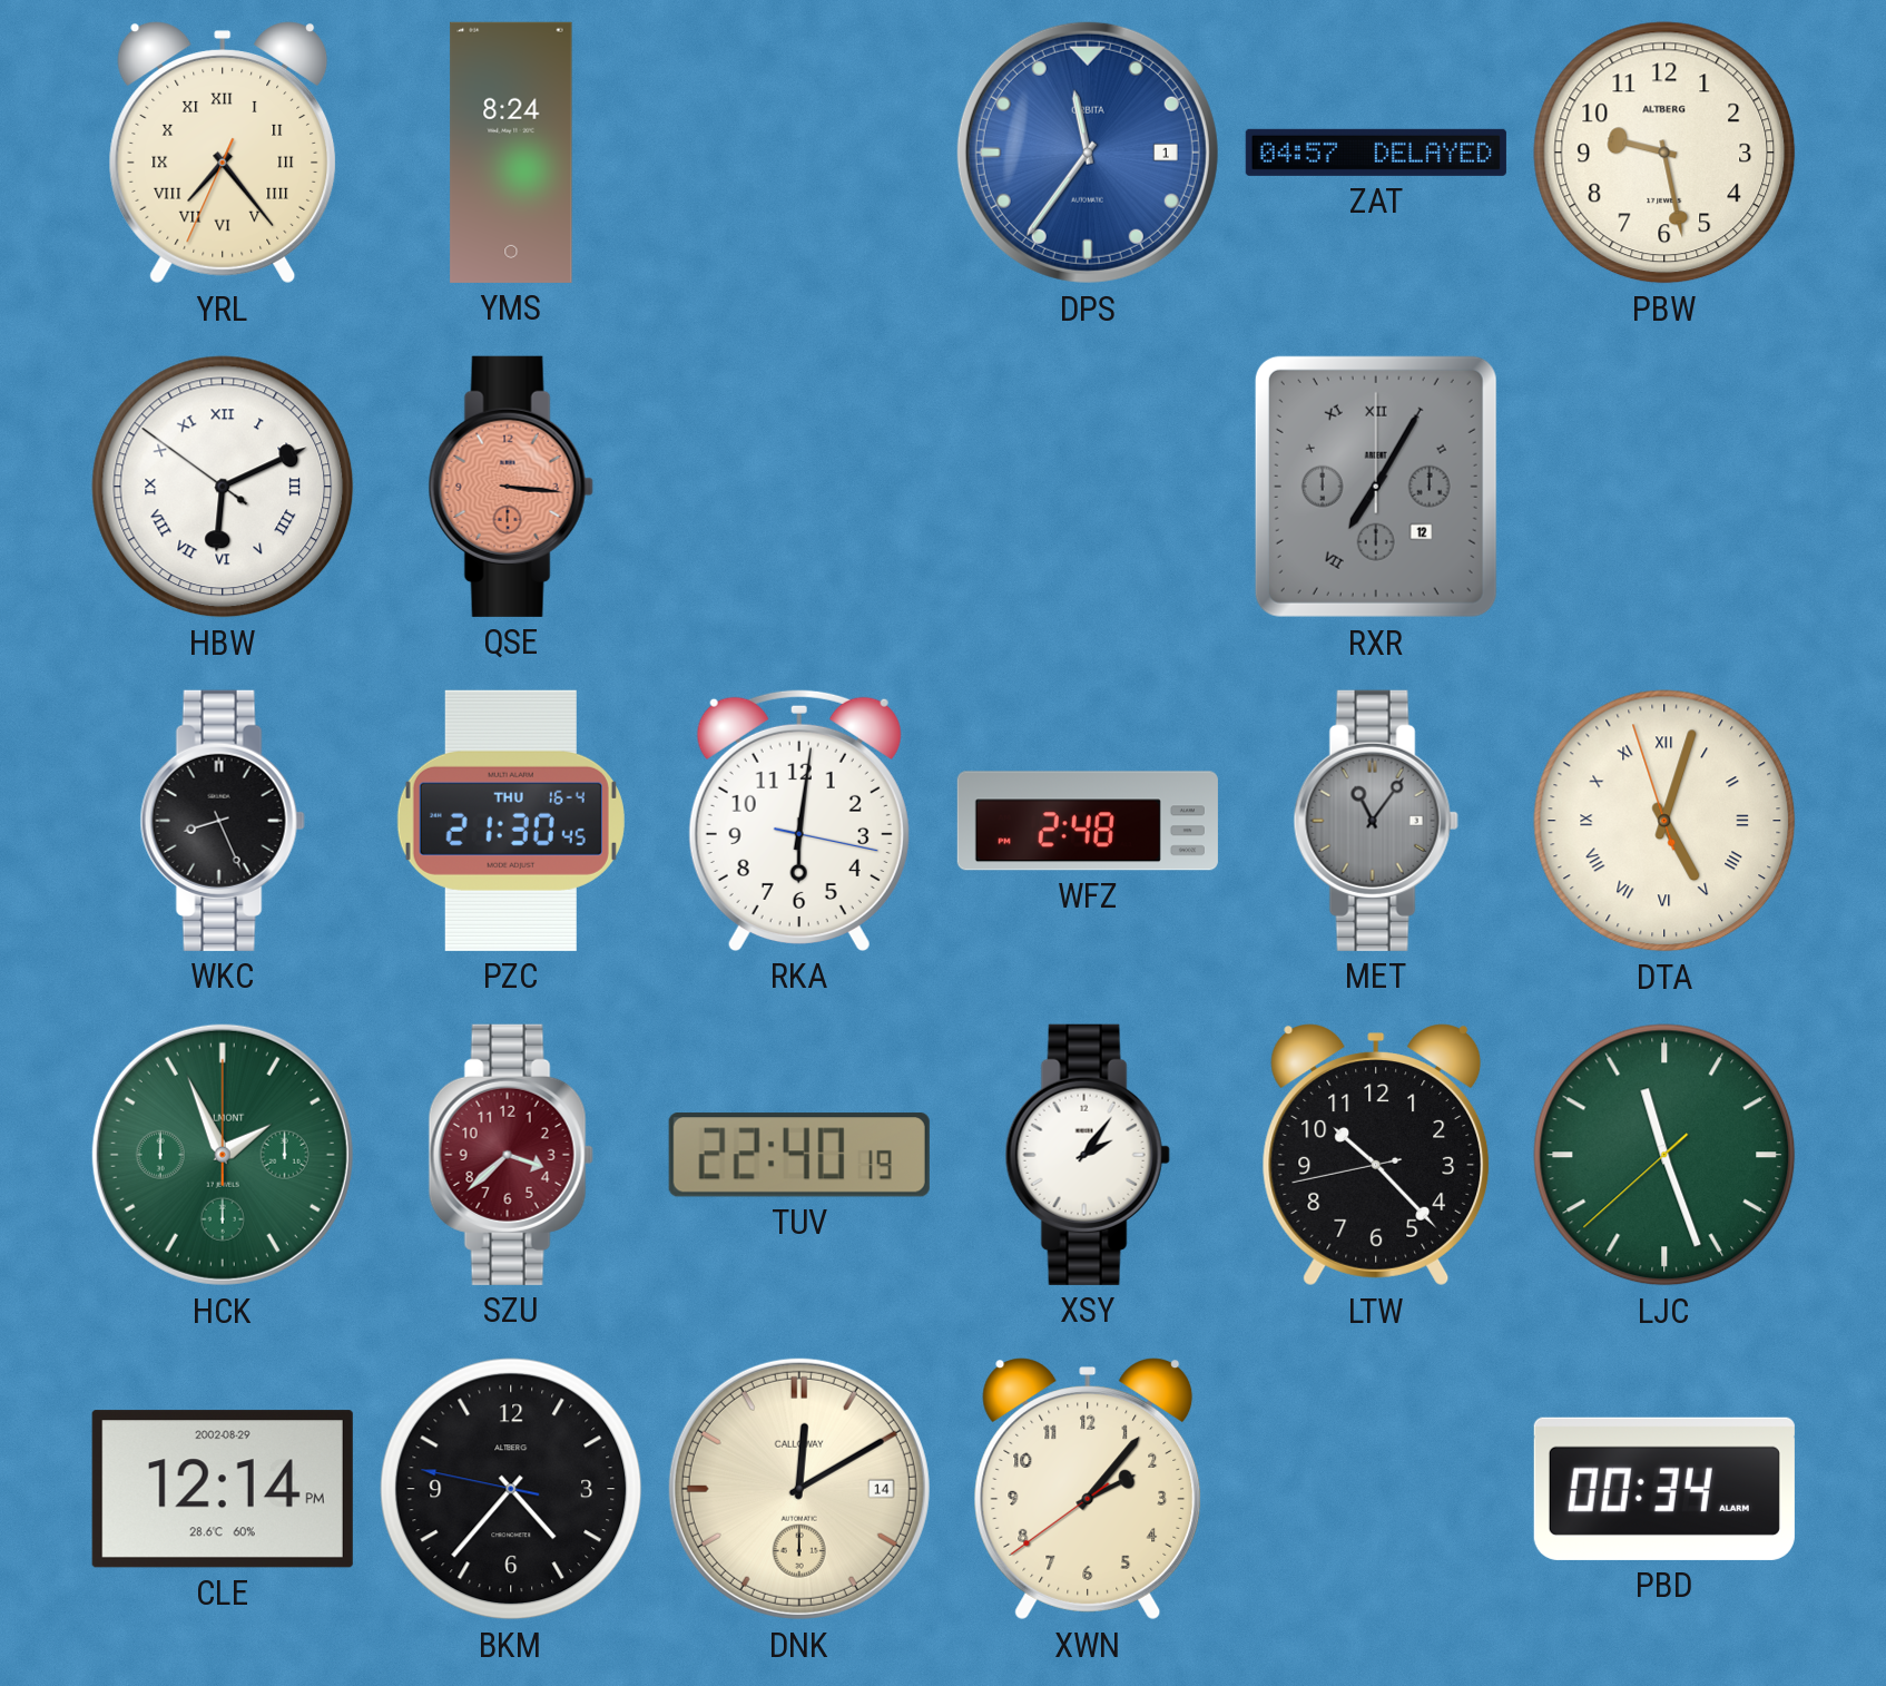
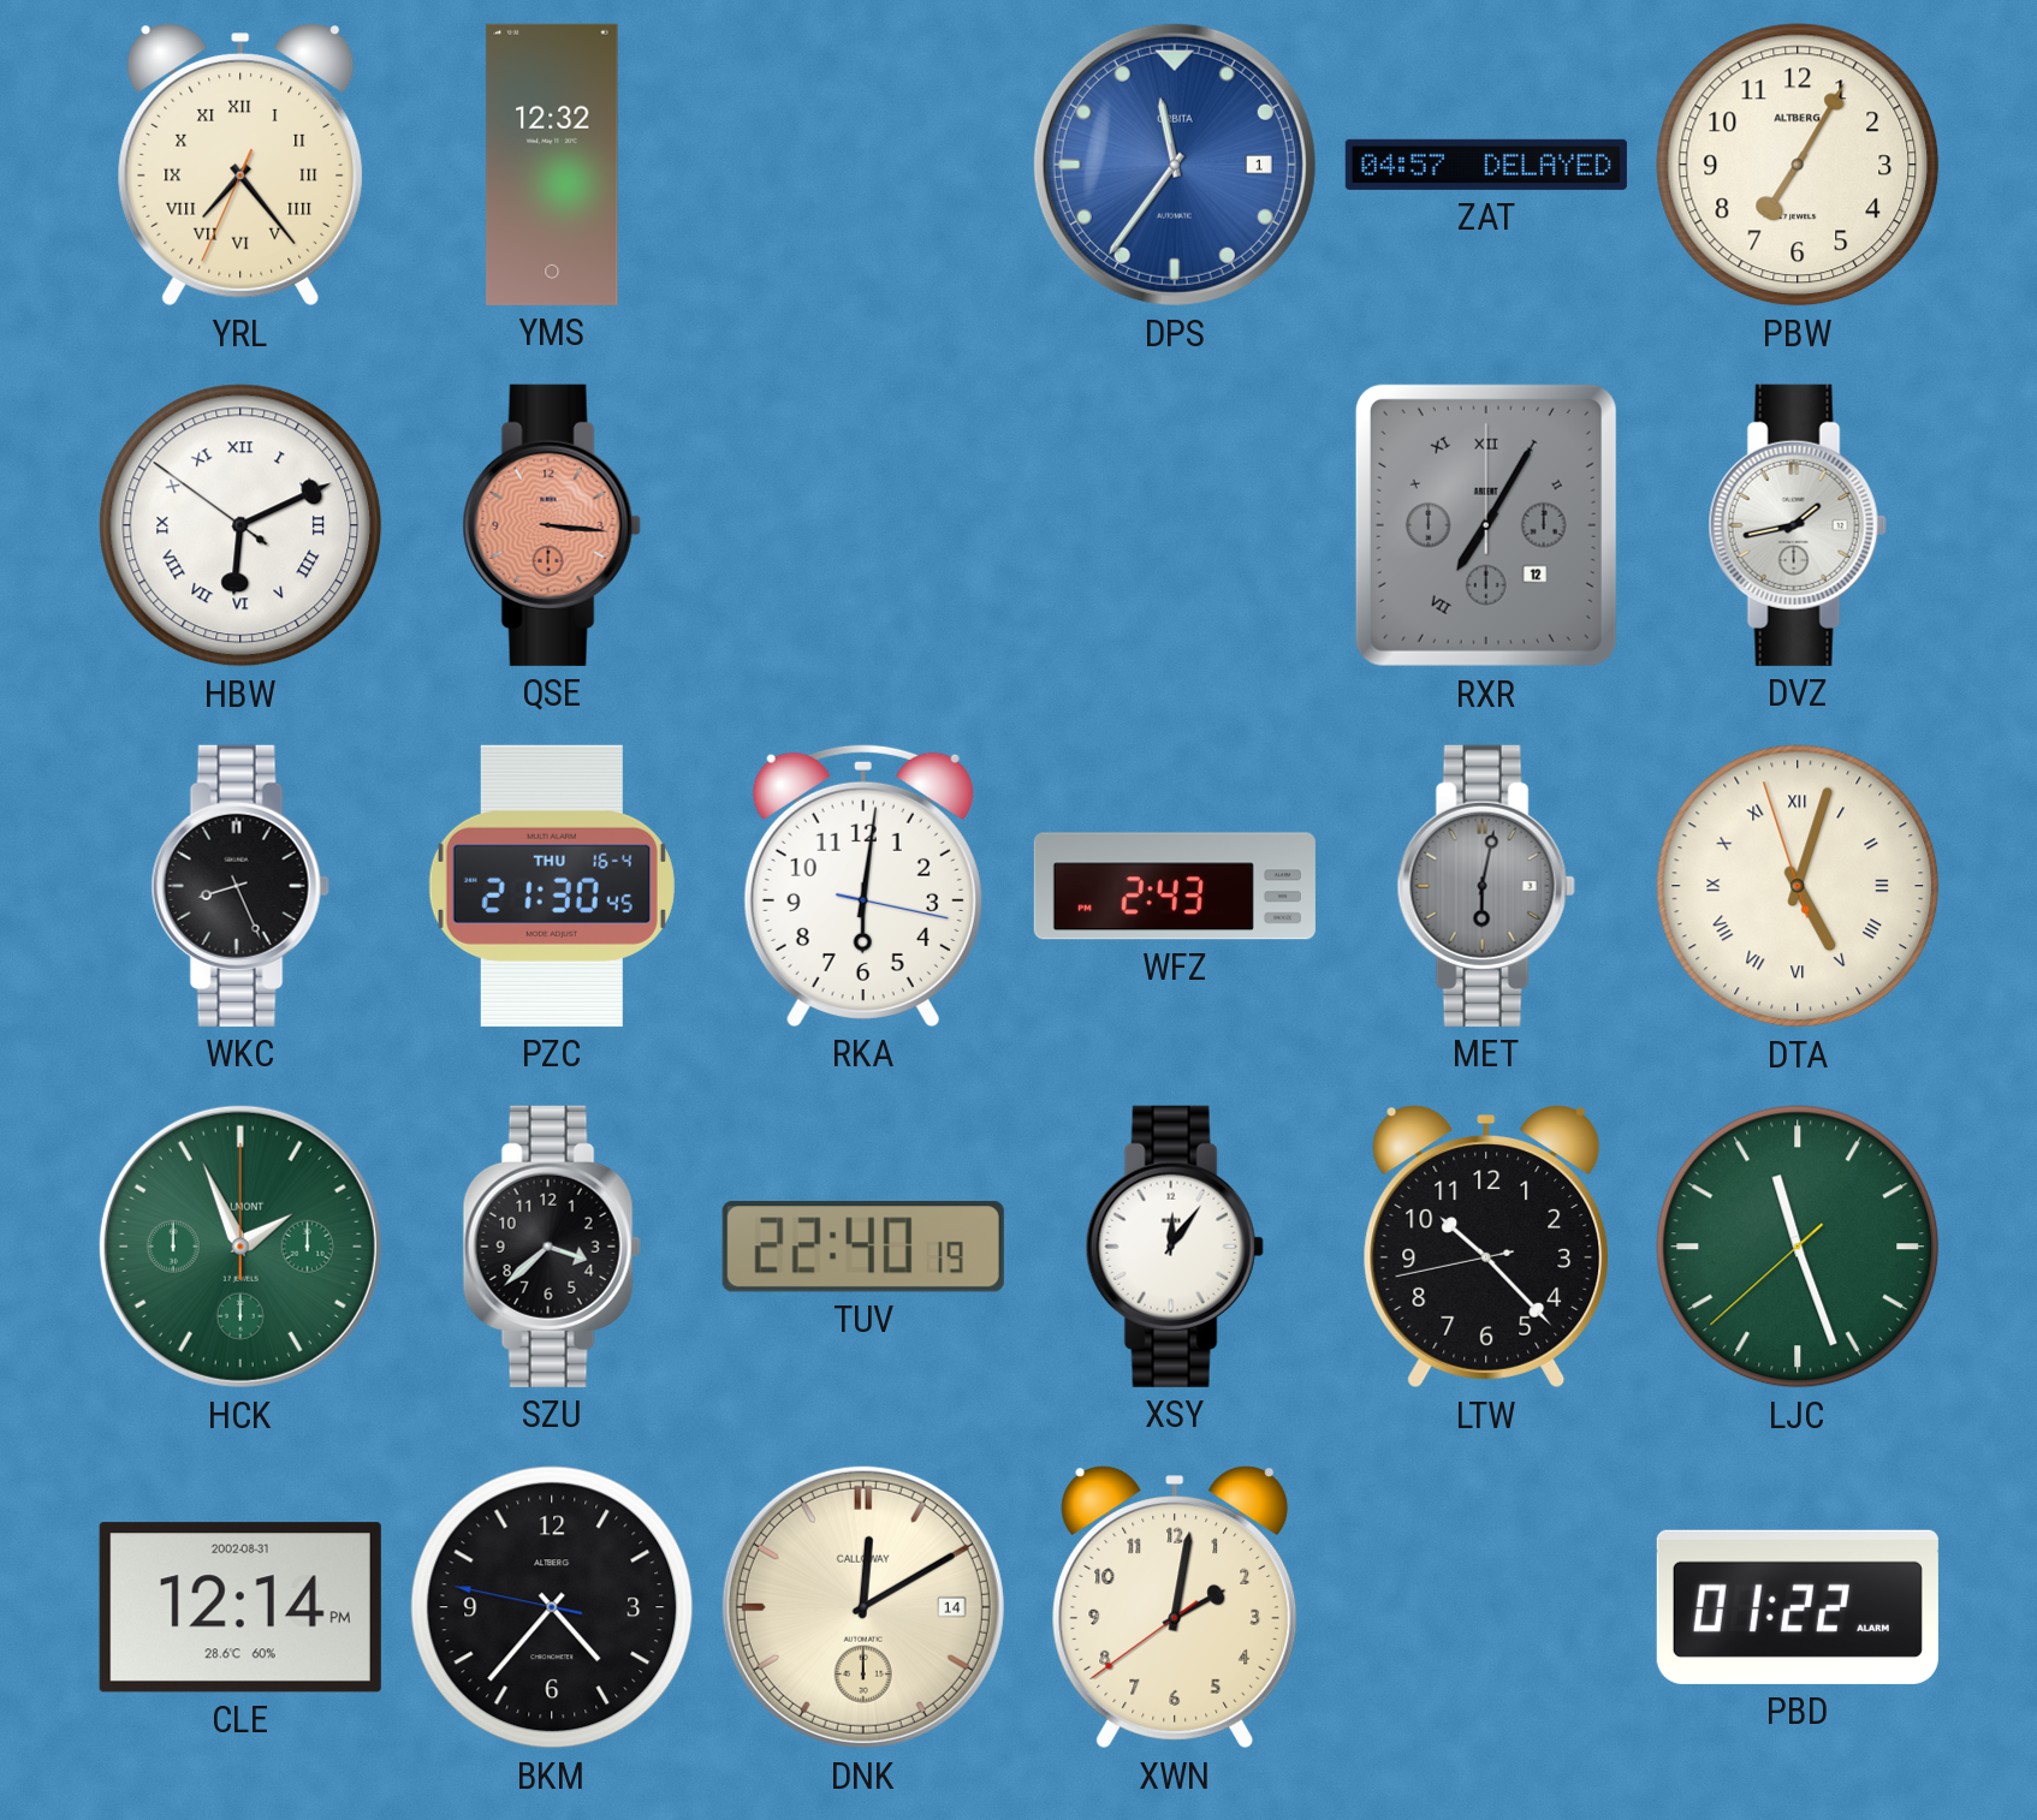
YMS: 8:24 -> 12:32
PBW: 9:28 -> 7:05
DVZ: none -> 1:43
WFZ: 2:48 -> 2:43
MET: 11:06 -> 6:02
SZU dial: burgundy -> black
XSY: 2:06 -> 12:06
CLE date: 2002-08-29 -> 2002-08-31
XWN: 2:06 -> 2:01
PBD: 00:34 -> 01:22
